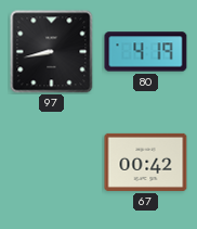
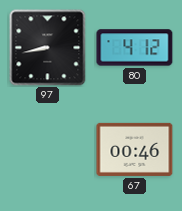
80: 4:19 -> 4:12
67: 00:42 -> 00:46
